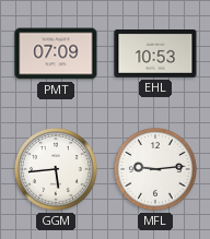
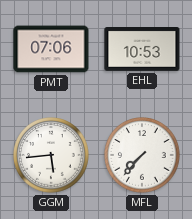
PMT: 07:09 -> 07:06
MFL: 9:14 -> 7:37
